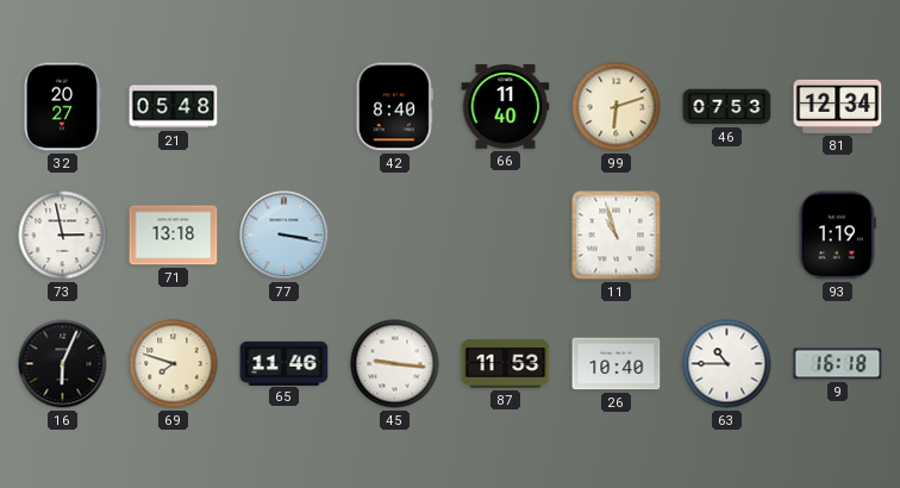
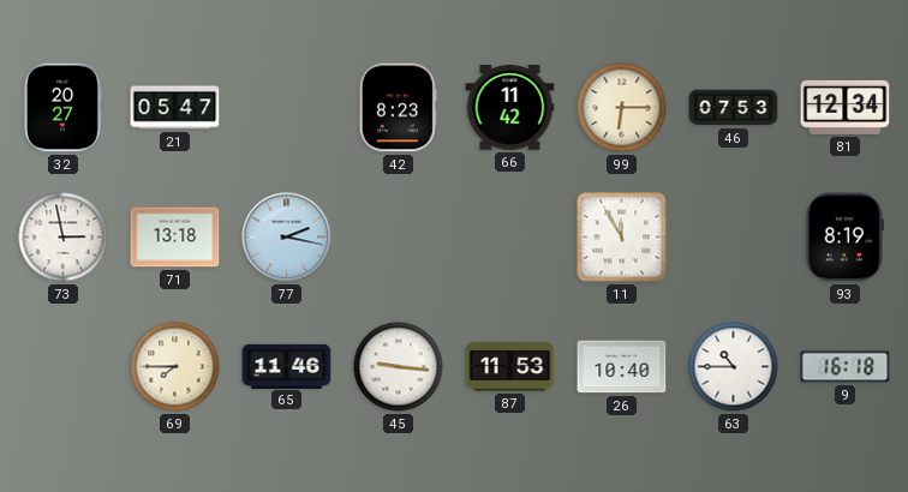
21: 05:48 -> 05:47
42: 8:40 -> 8:23
66: 11:40 -> 11:42
99: 6:12 -> 6:15
77: 3:17 -> 2:17
11: 10:57 -> 11:55
93: 1:19 -> 8:19
16: 6:04 -> none
69: 7:48 -> 7:45
